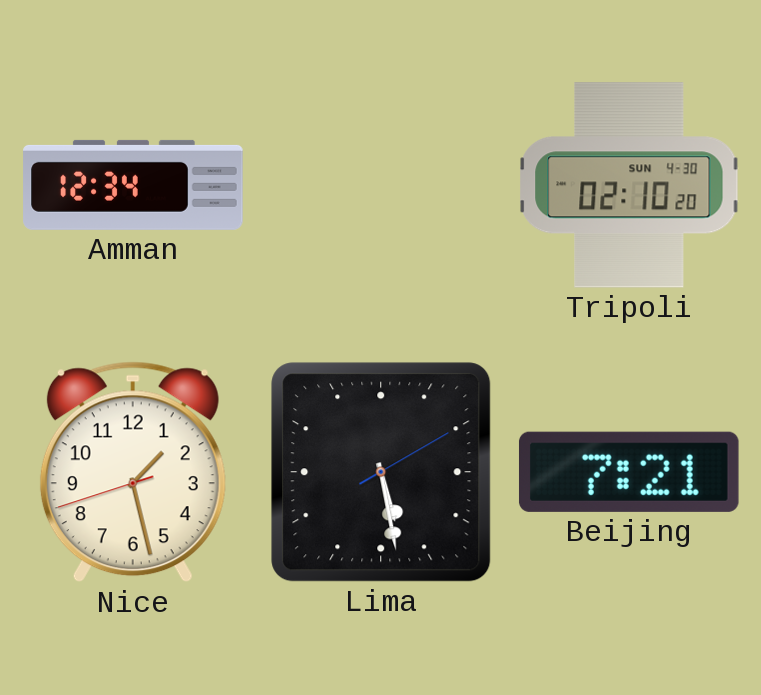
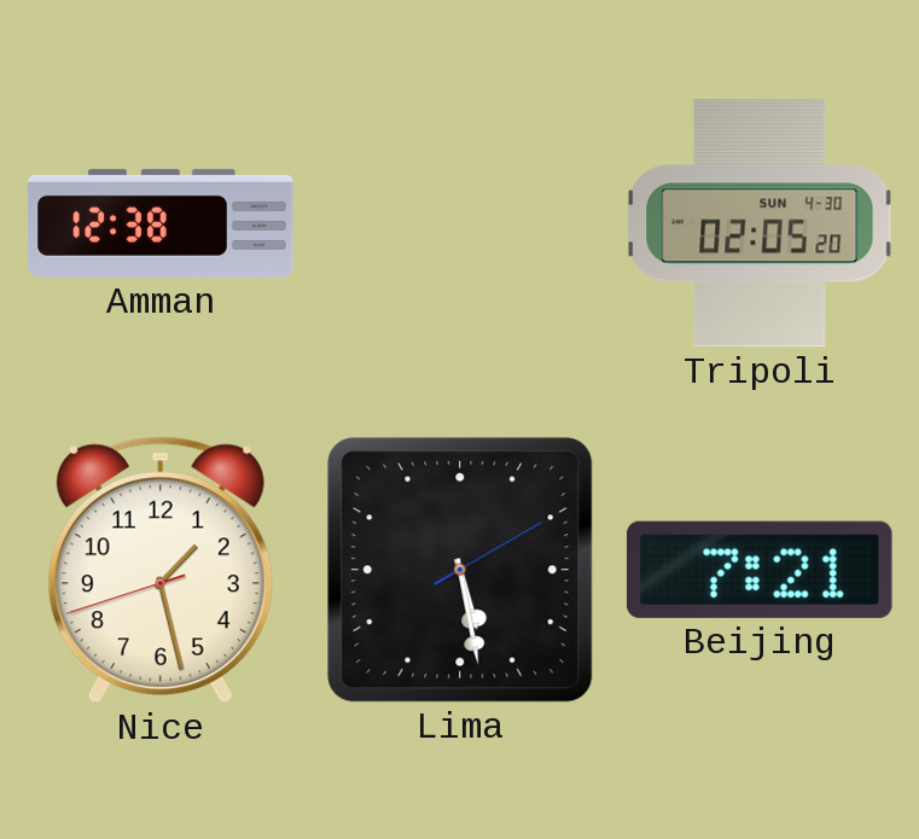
Amman: 12:34 -> 12:38
Tripoli: 02:10 -> 02:05
